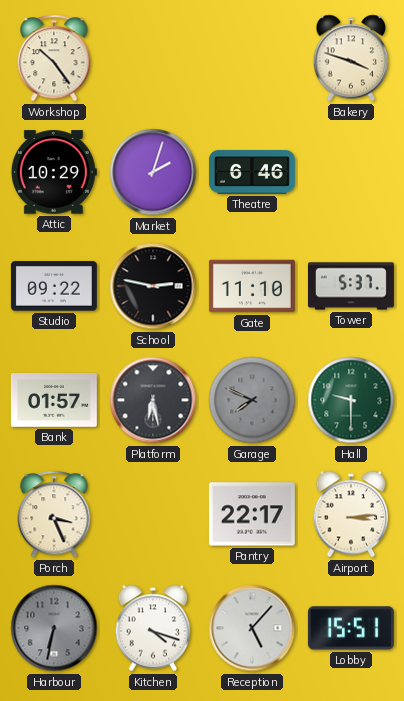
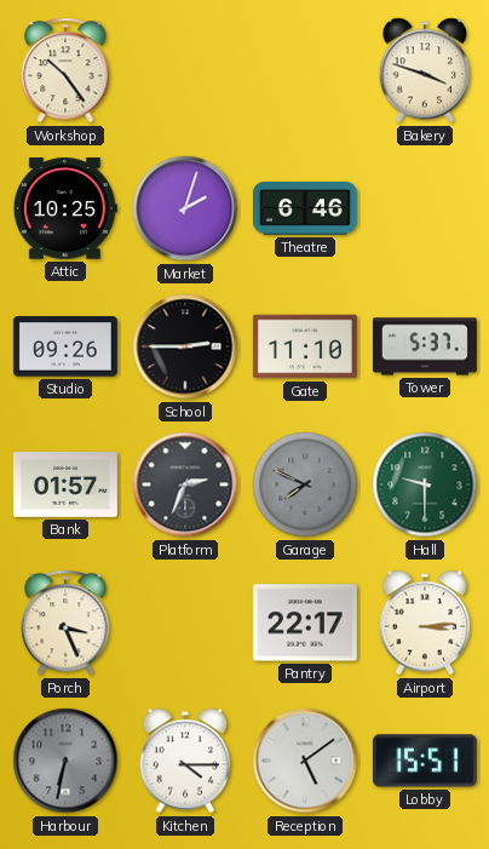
Attic: 10:29 -> 10:25
Studio: 09:22 -> 09:26
School: 2:47 -> 2:45
Platform: 6:28 -> 2:34
Kitchen: 4:18 -> 4:15
Reception: 5:07 -> 5:09
